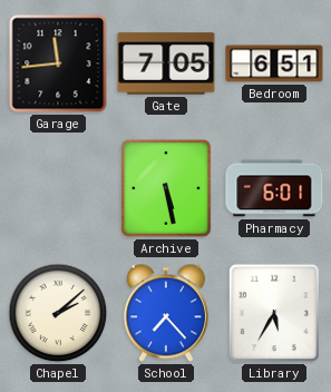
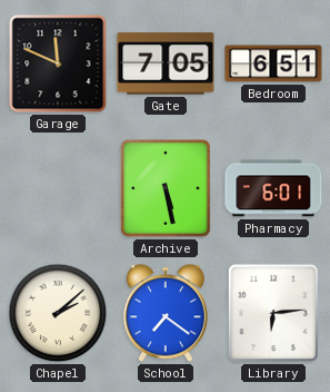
Garage: 11:44 -> 11:49
School: 7:23 -> 7:21
Library: 5:35 -> 6:14
